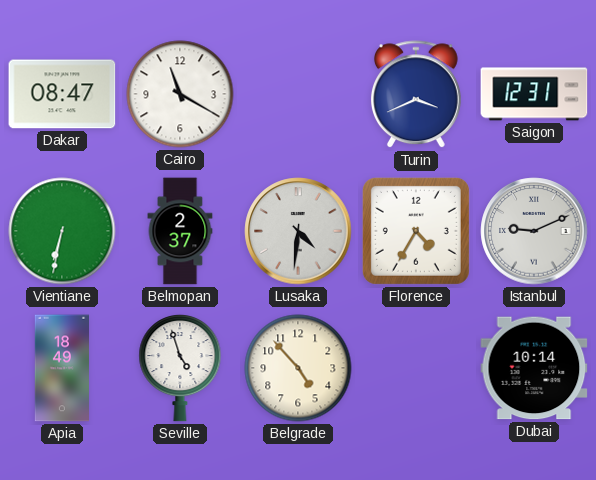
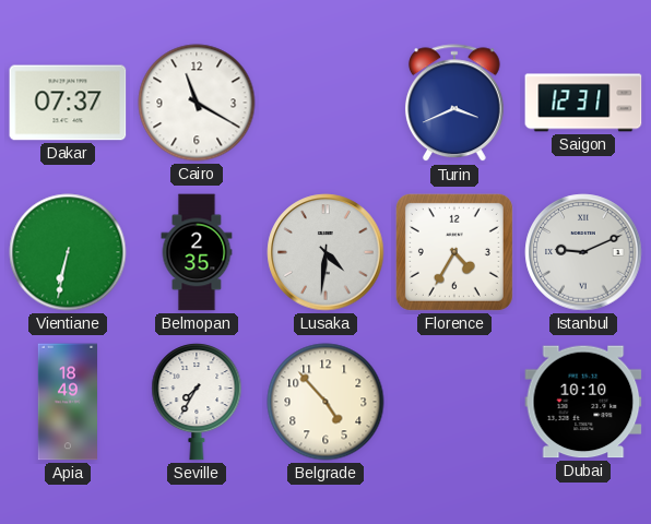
Dakar: 08:47 -> 07:37
Belmopan: 2:37 -> 2:35
Seville: 4:57 -> 7:35
Dubai: 10:14 -> 10:10
